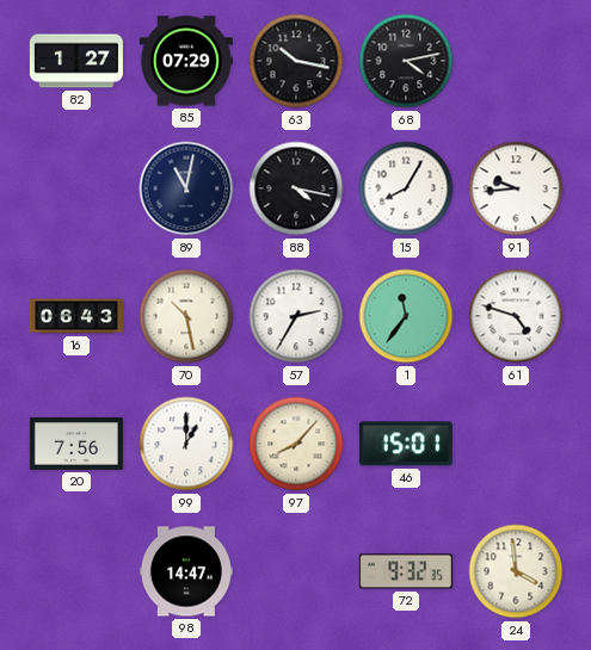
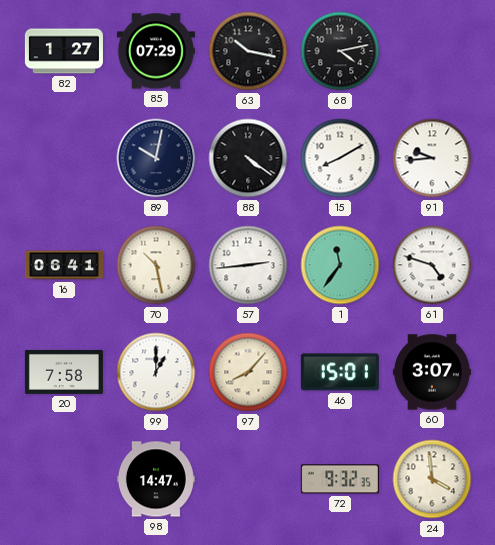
89: 11:02 -> 10:02
88: 4:17 -> 4:21
15: 8:05 -> 8:10
16: 06:43 -> 06:41
57: 2:35 -> 2:44
20: 7:56 -> 7:58
60: none -> 3:07
